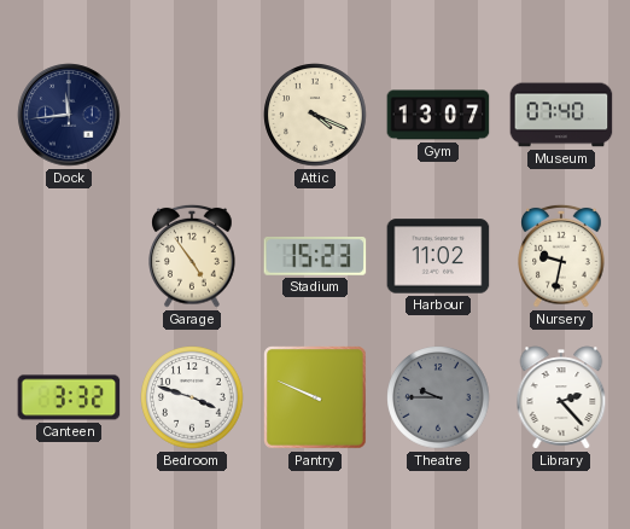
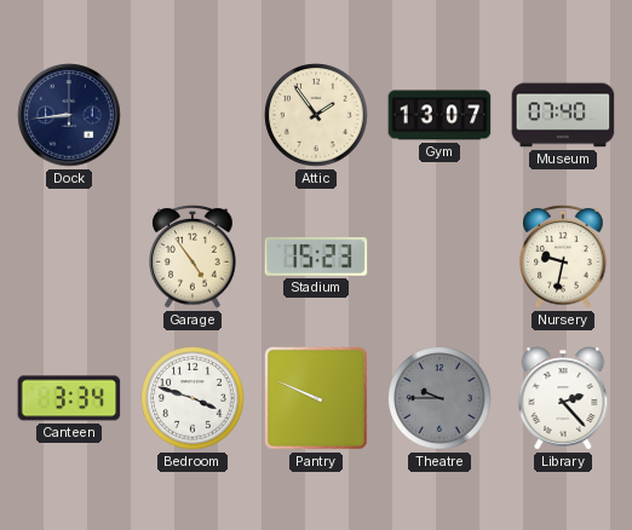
Dock: 11:44 -> 8:44
Attic: 4:19 -> 1:54
Harbour: 11:02 -> none
Canteen: 3:32 -> 3:34
